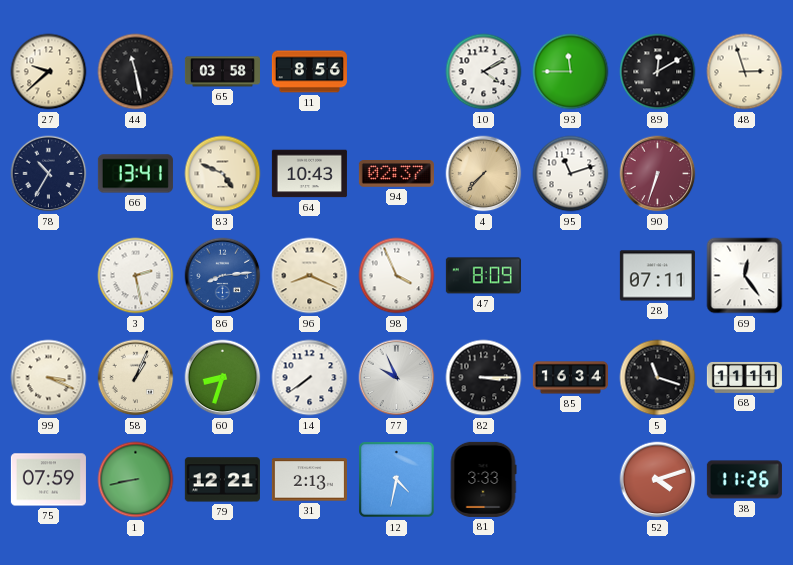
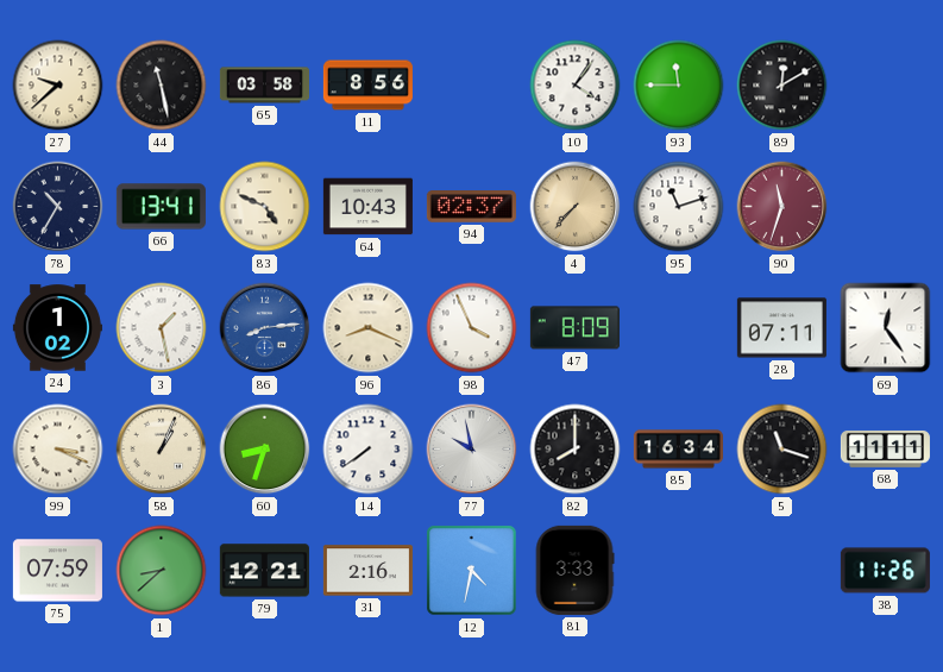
10: 4:10 -> 4:06
48: 2:57 -> none
90: 6:33 -> 11:33
24: none -> 1:02
3: 2:28 -> 1:28
77: 9:56 -> 9:58
82: 3:15 -> 8:00
1: 8:43 -> 8:38
31: 2:13 -> 2:16
52: 4:12 -> none
